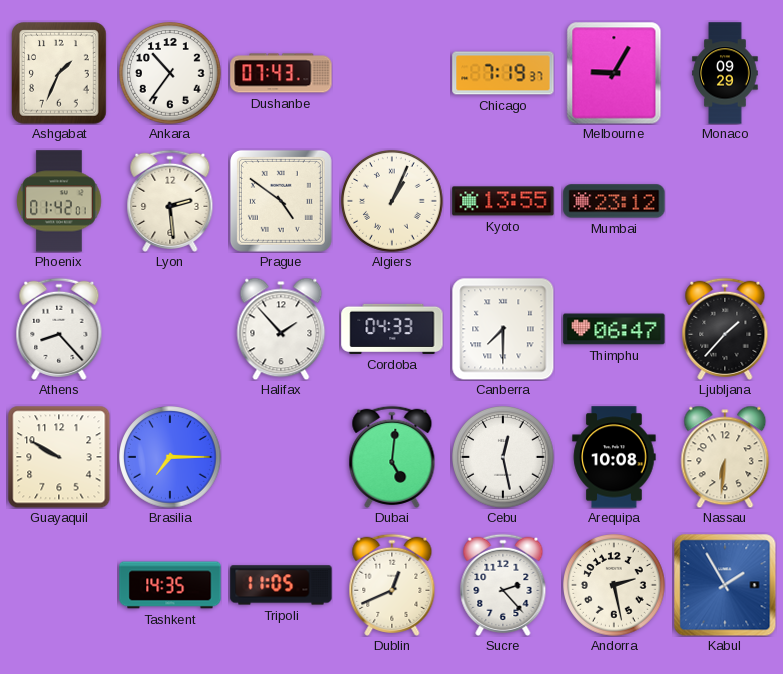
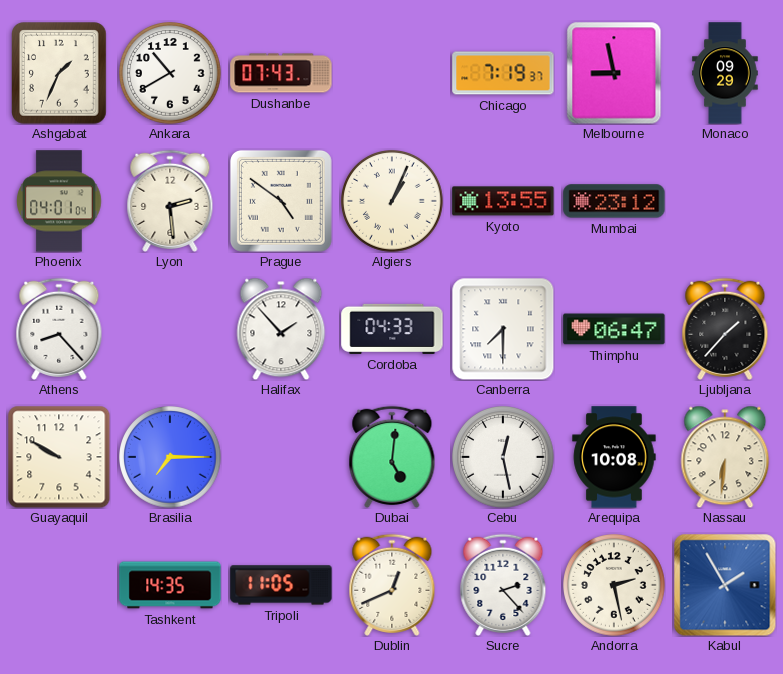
Ankara: 10:36 -> 10:40
Melbourne: 9:05 -> 8:58
Phoenix: 01:42 -> 04:01
